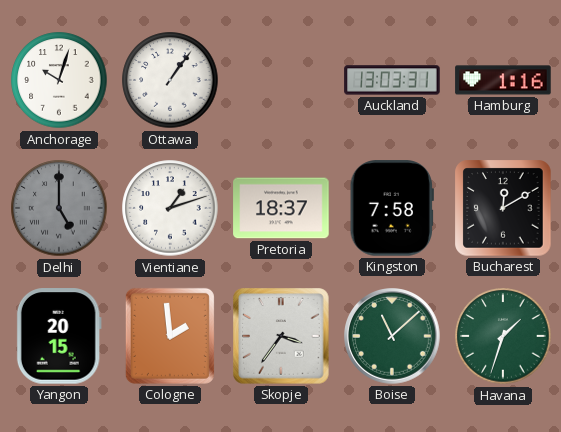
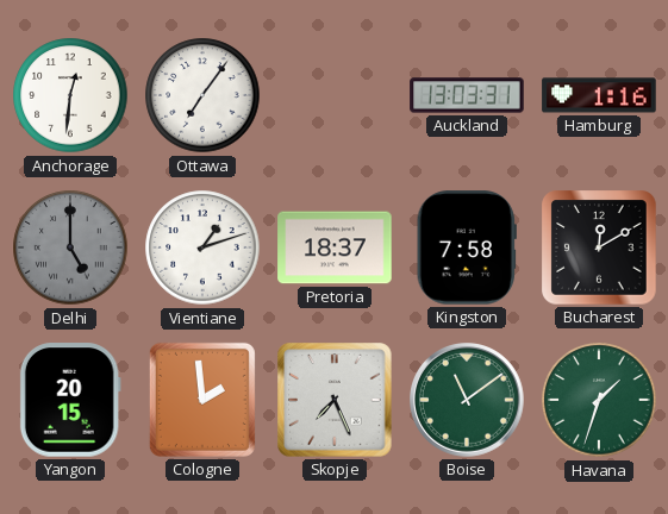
Anchorage: 10:03 -> 12:31
Ottawa: 1:06 -> 7:06
Skopje: 3:36 -> 7:26
Boise: 11:08 -> 11:09
